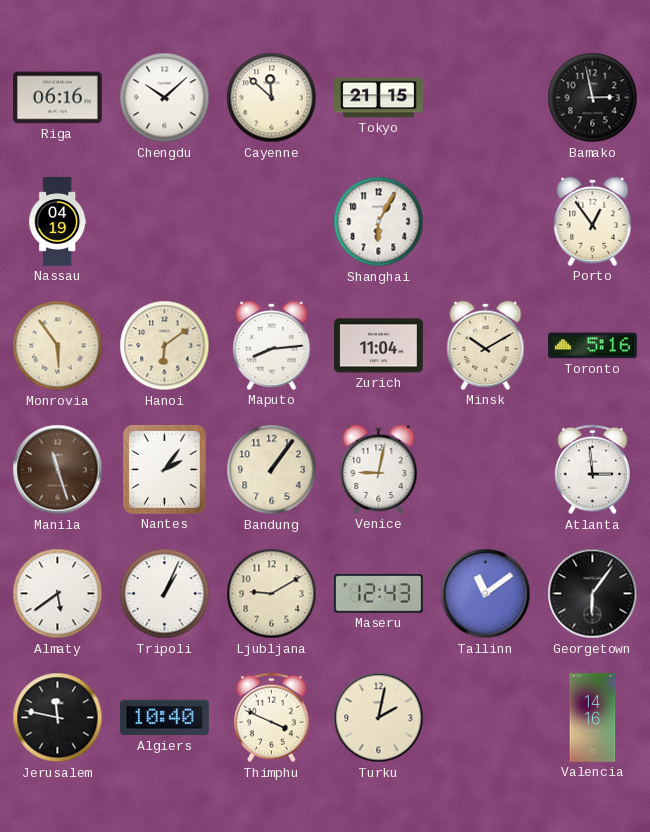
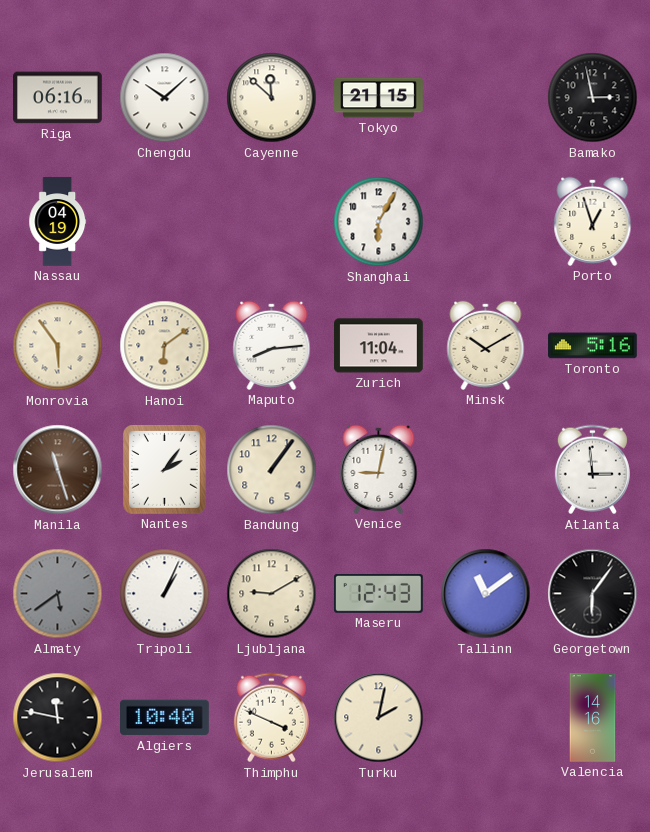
Porto: 12:54 -> 12:57
Almaty dial: white -> grey
